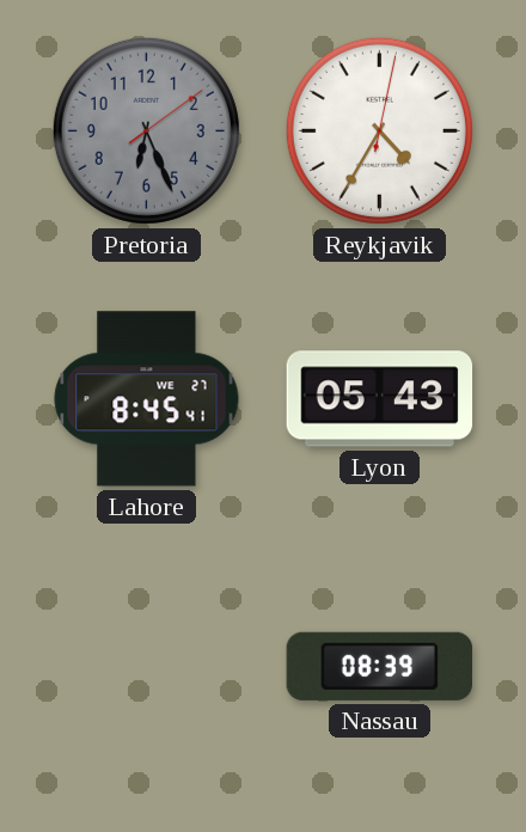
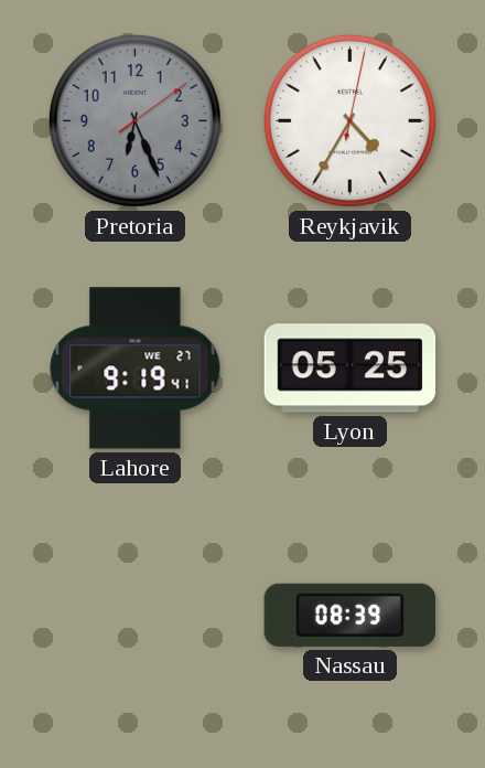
Lahore: 8:45 -> 9:19
Lyon: 05:43 -> 05:25
